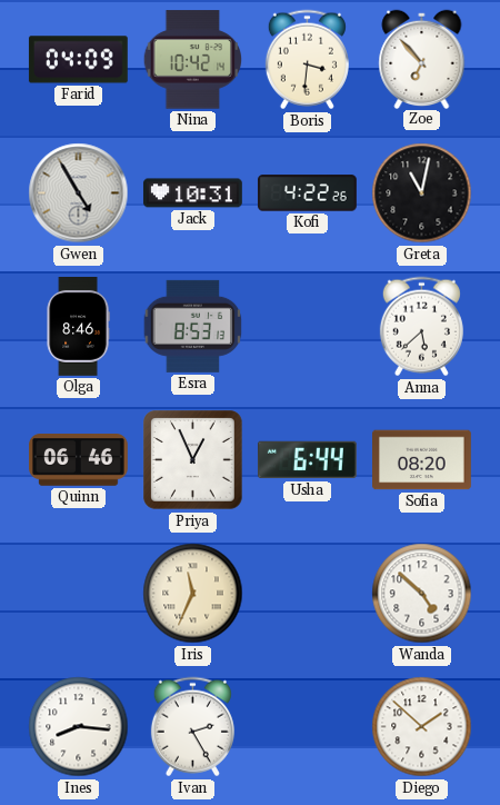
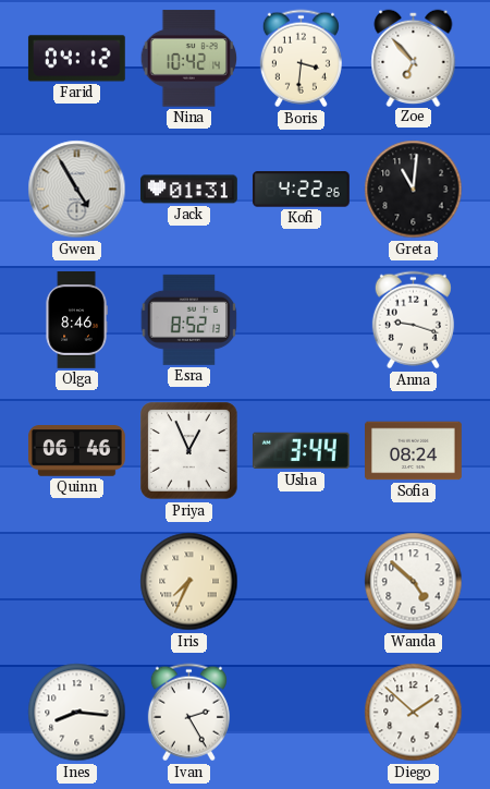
Farid: 04:09 -> 04:12
Jack: 10:31 -> 01:31
Greta: 11:02 -> 11:01
Esra: 8:53 -> 8:52
Anna: 5:38 -> 9:18
Usha: 6:44 -> 3:44
Sofia: 08:20 -> 08:24
Iris: 11:34 -> 7:34
